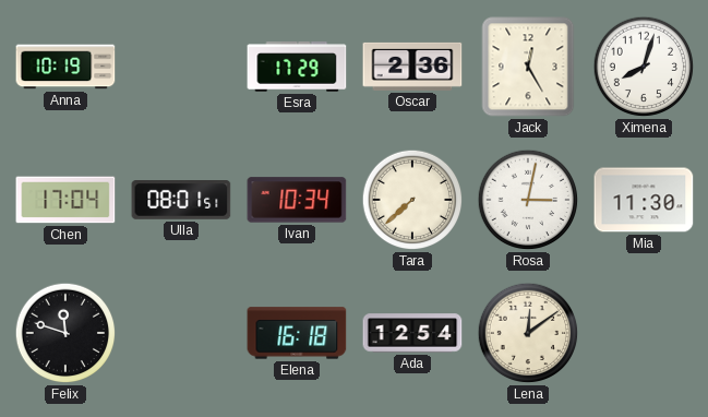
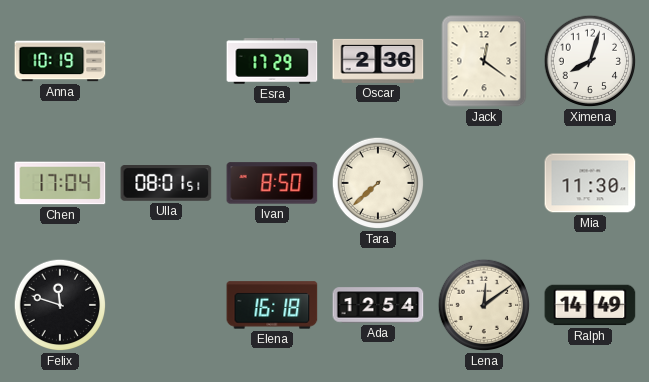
Jack: 12:25 -> 12:21
Ivan: 10:34 -> 8:50
Rosa: 3:02 -> none
Ralph: none -> 14:49
